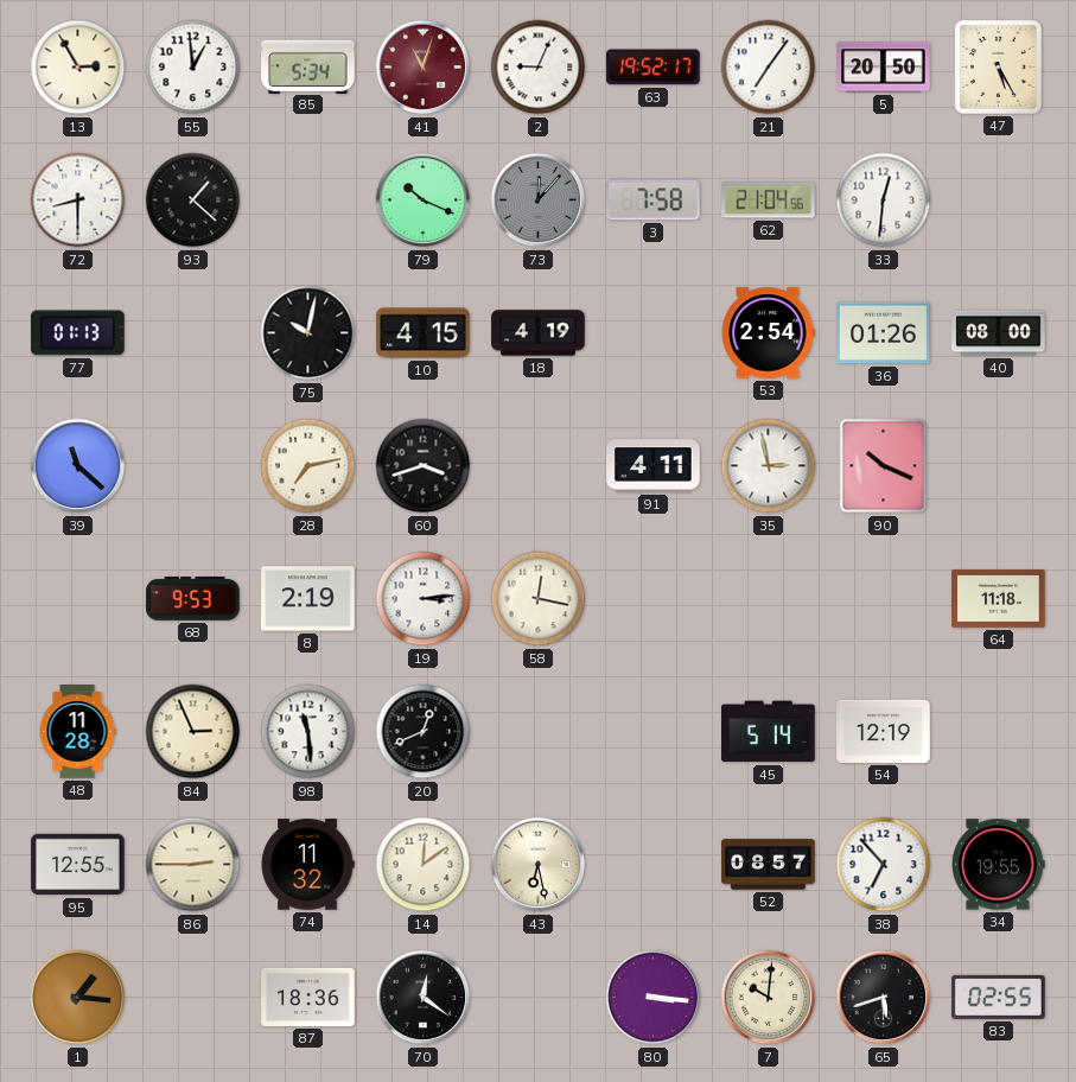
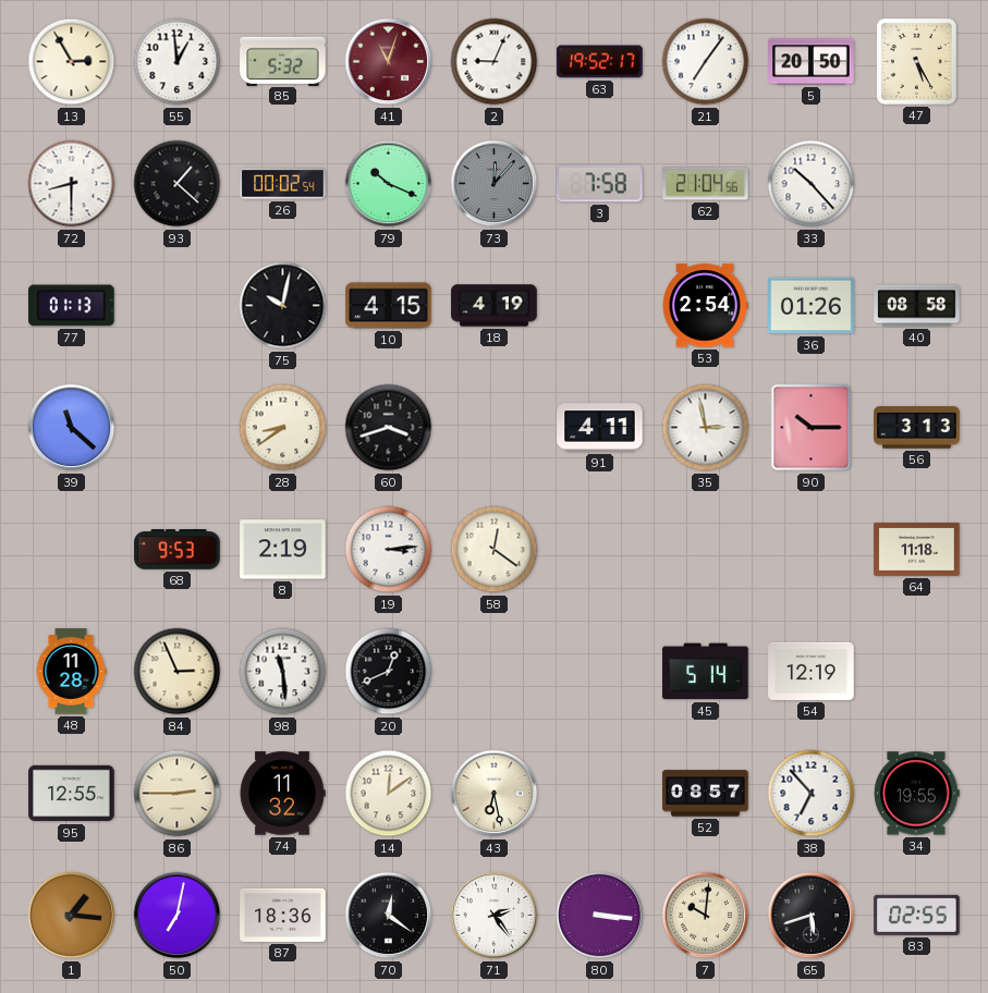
85: 5:34 -> 5:32
26: none -> 00:02
33: 12:31 -> 10:23
40: 08:00 -> 08:58
28: 7:13 -> 8:39
90: 10:19 -> 10:15
56: none -> 3:13
58: 12:17 -> 12:21
50: none -> 7:02
71: none -> 2:24
